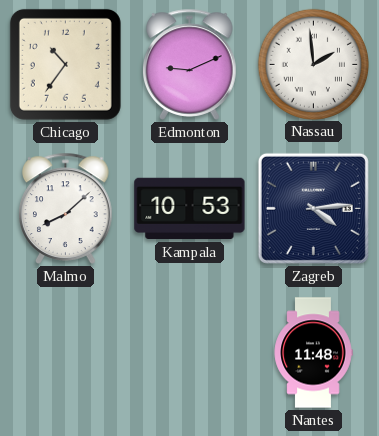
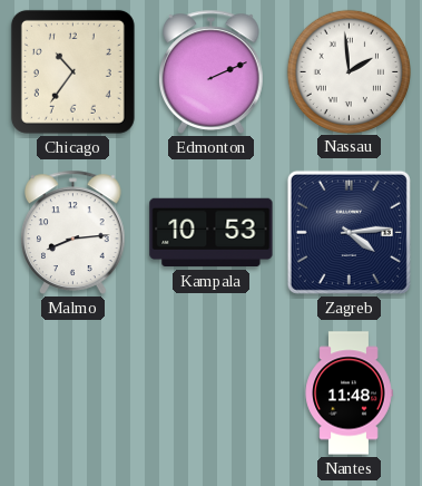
Edmonton: 9:11 -> 2:11
Malmo: 8:08 -> 8:14
